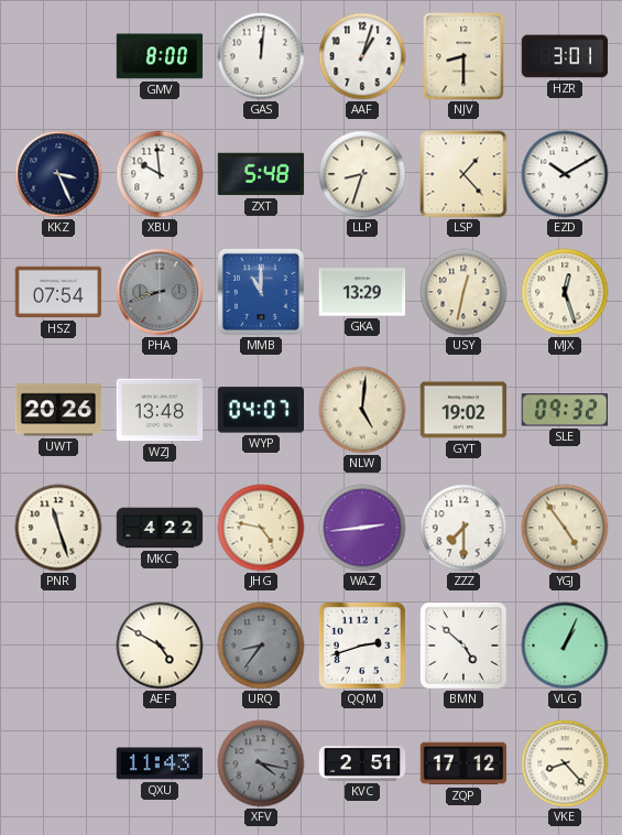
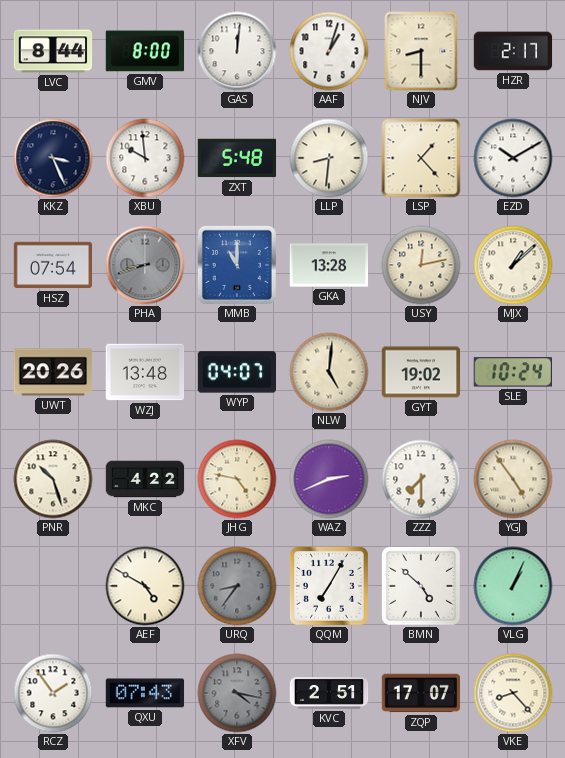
LVC: none -> 8:44
HZR: 3:01 -> 2:17
LLP: 8:33 -> 8:31
GKA: 13:29 -> 13:28
USY: 12:32 -> 12:13
MJX: 12:27 -> 1:08
SLE: 09:32 -> 10:24
PNR: 11:27 -> 10:27
WAZ: 2:44 -> 2:41
QQM: 2:42 -> 7:05
RCZ: none -> 1:54
QXU: 11:43 -> 07:43
ZQP: 17:12 -> 17:07
